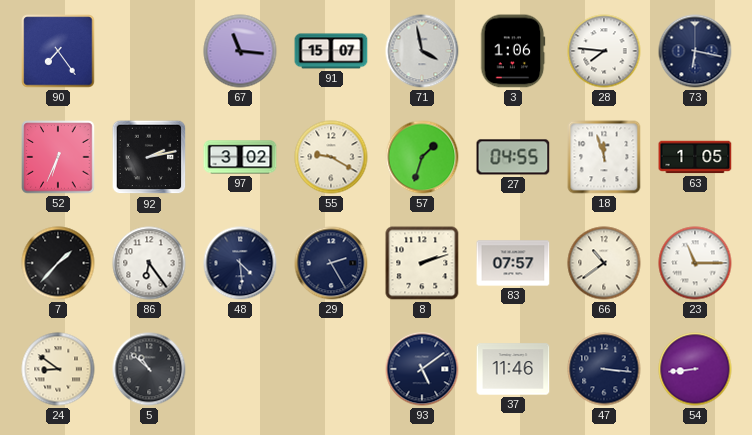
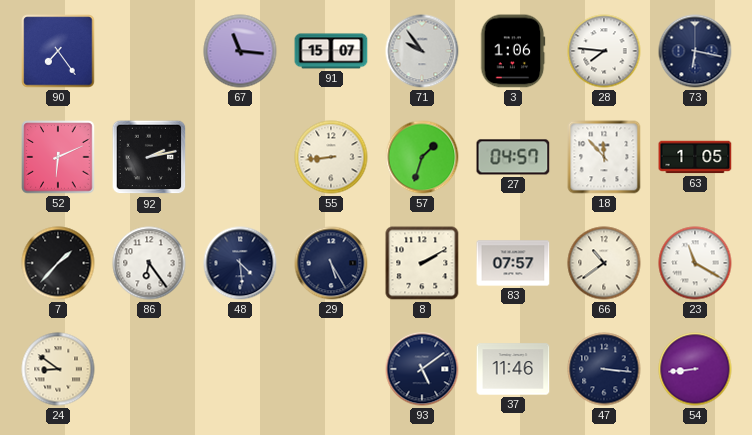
71: 3:58 -> 9:54
52: 6:34 -> 6:11
97: 3:02 -> none
55: 9:20 -> 8:44
27: 04:55 -> 04:57
18: 11:57 -> 11:53
29: 2:25 -> 5:25
8: 2:12 -> 2:10
23: 11:15 -> 11:20
5: 10:52 -> none
